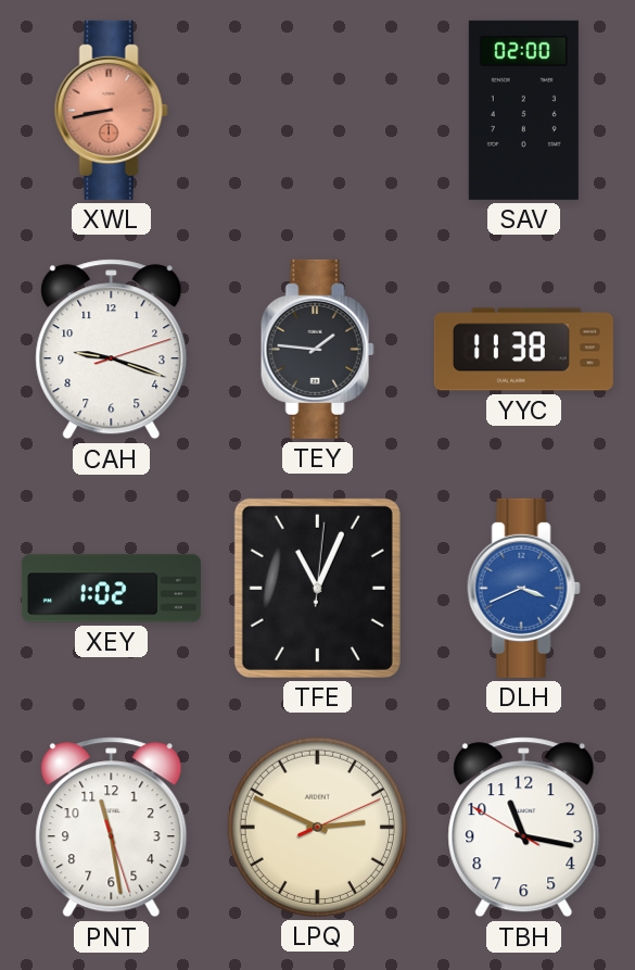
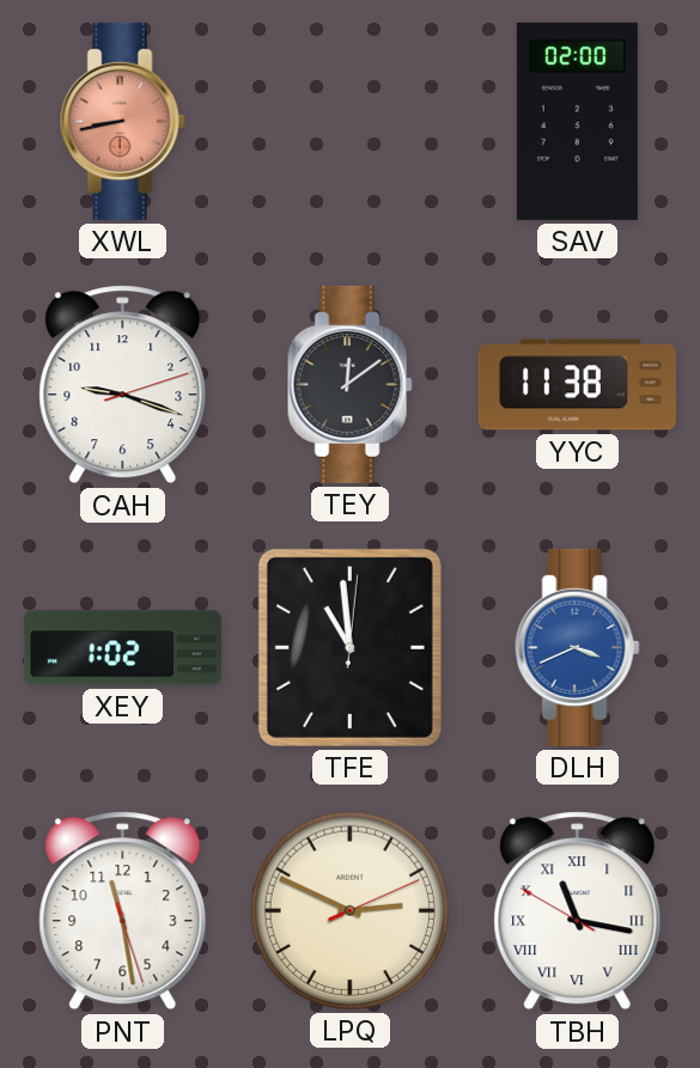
TEY: 1:46 -> 12:09
TFE: 11:04 -> 10:59
TBH numerals: Arabic -> Roman
